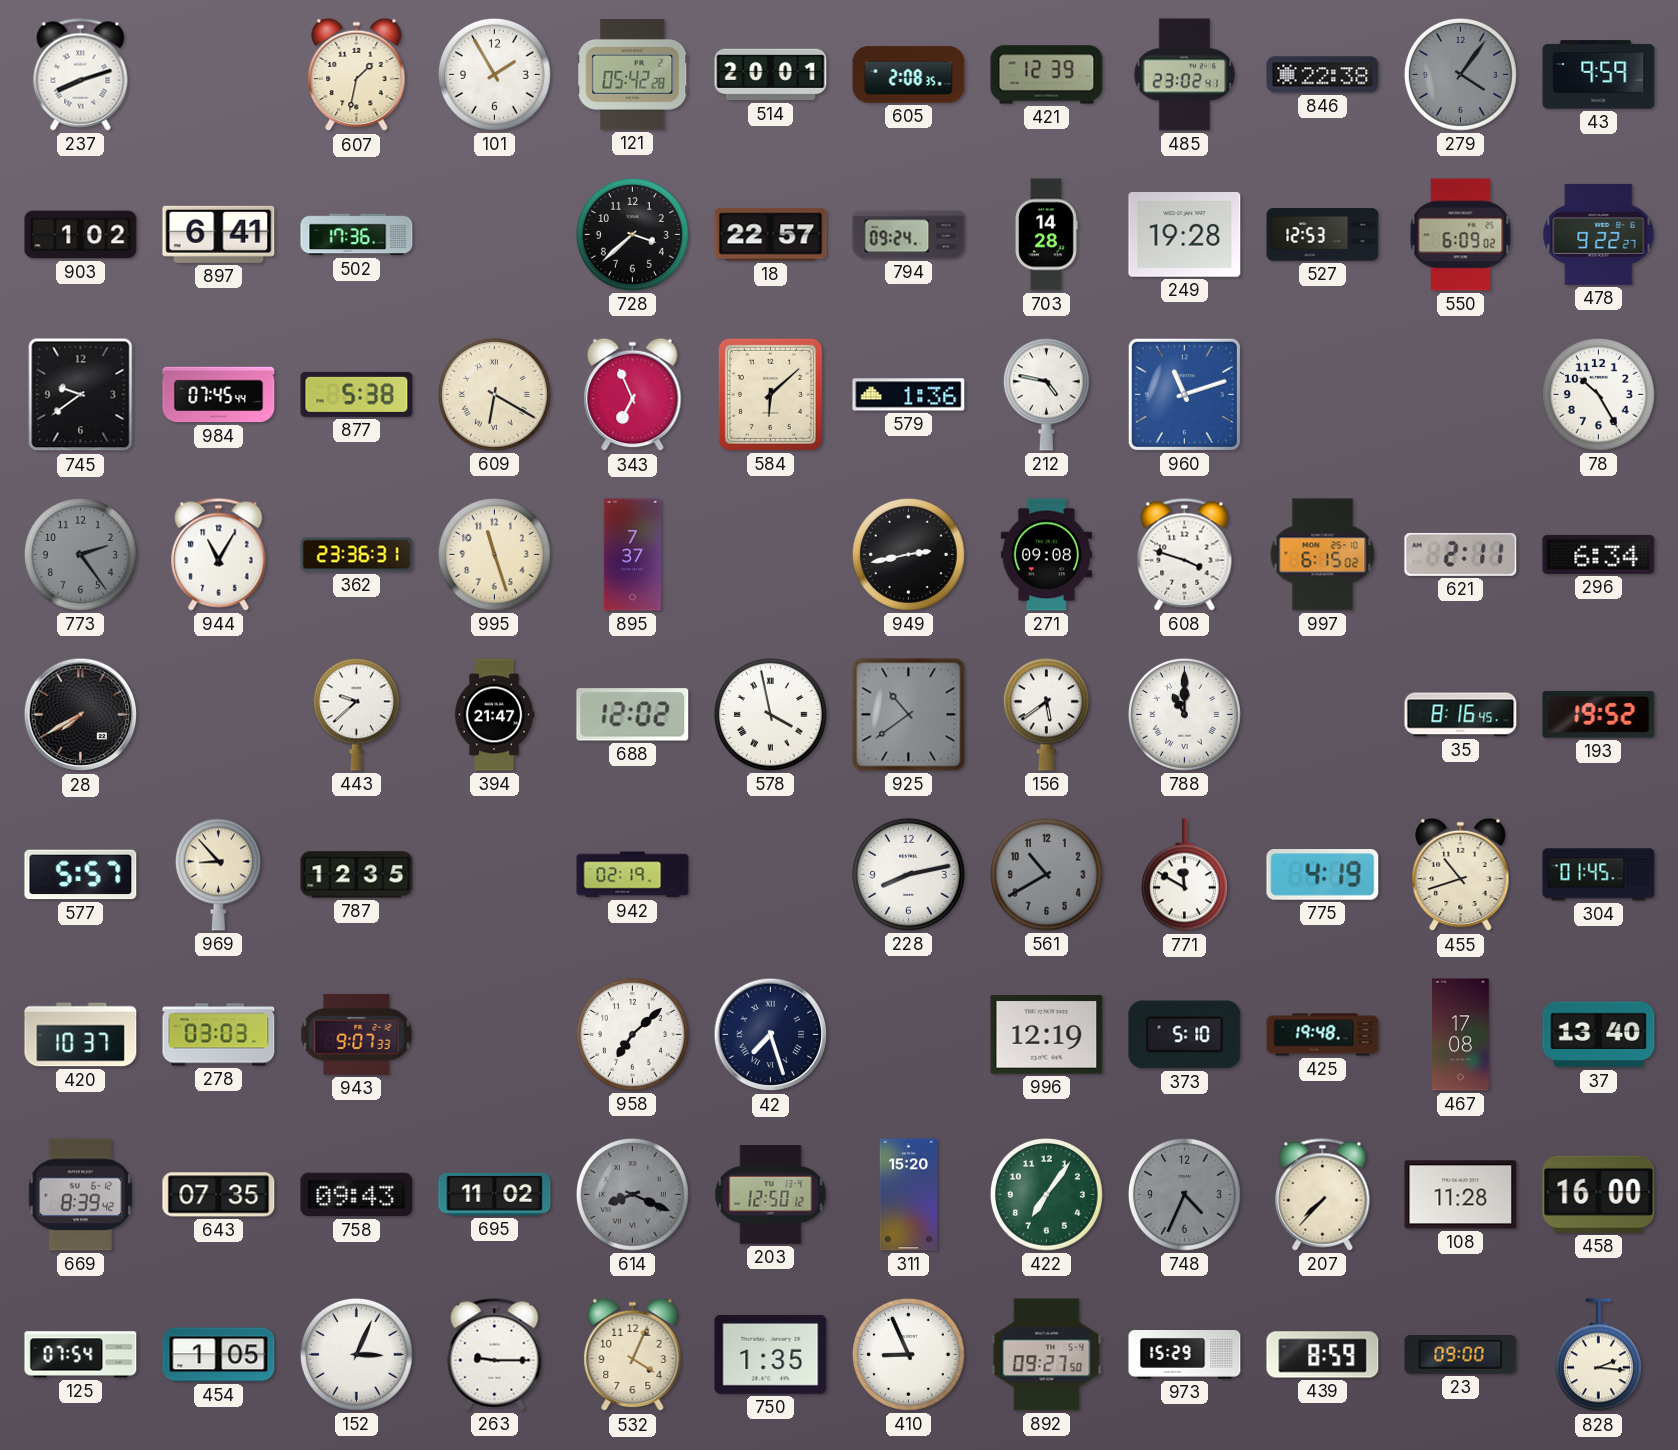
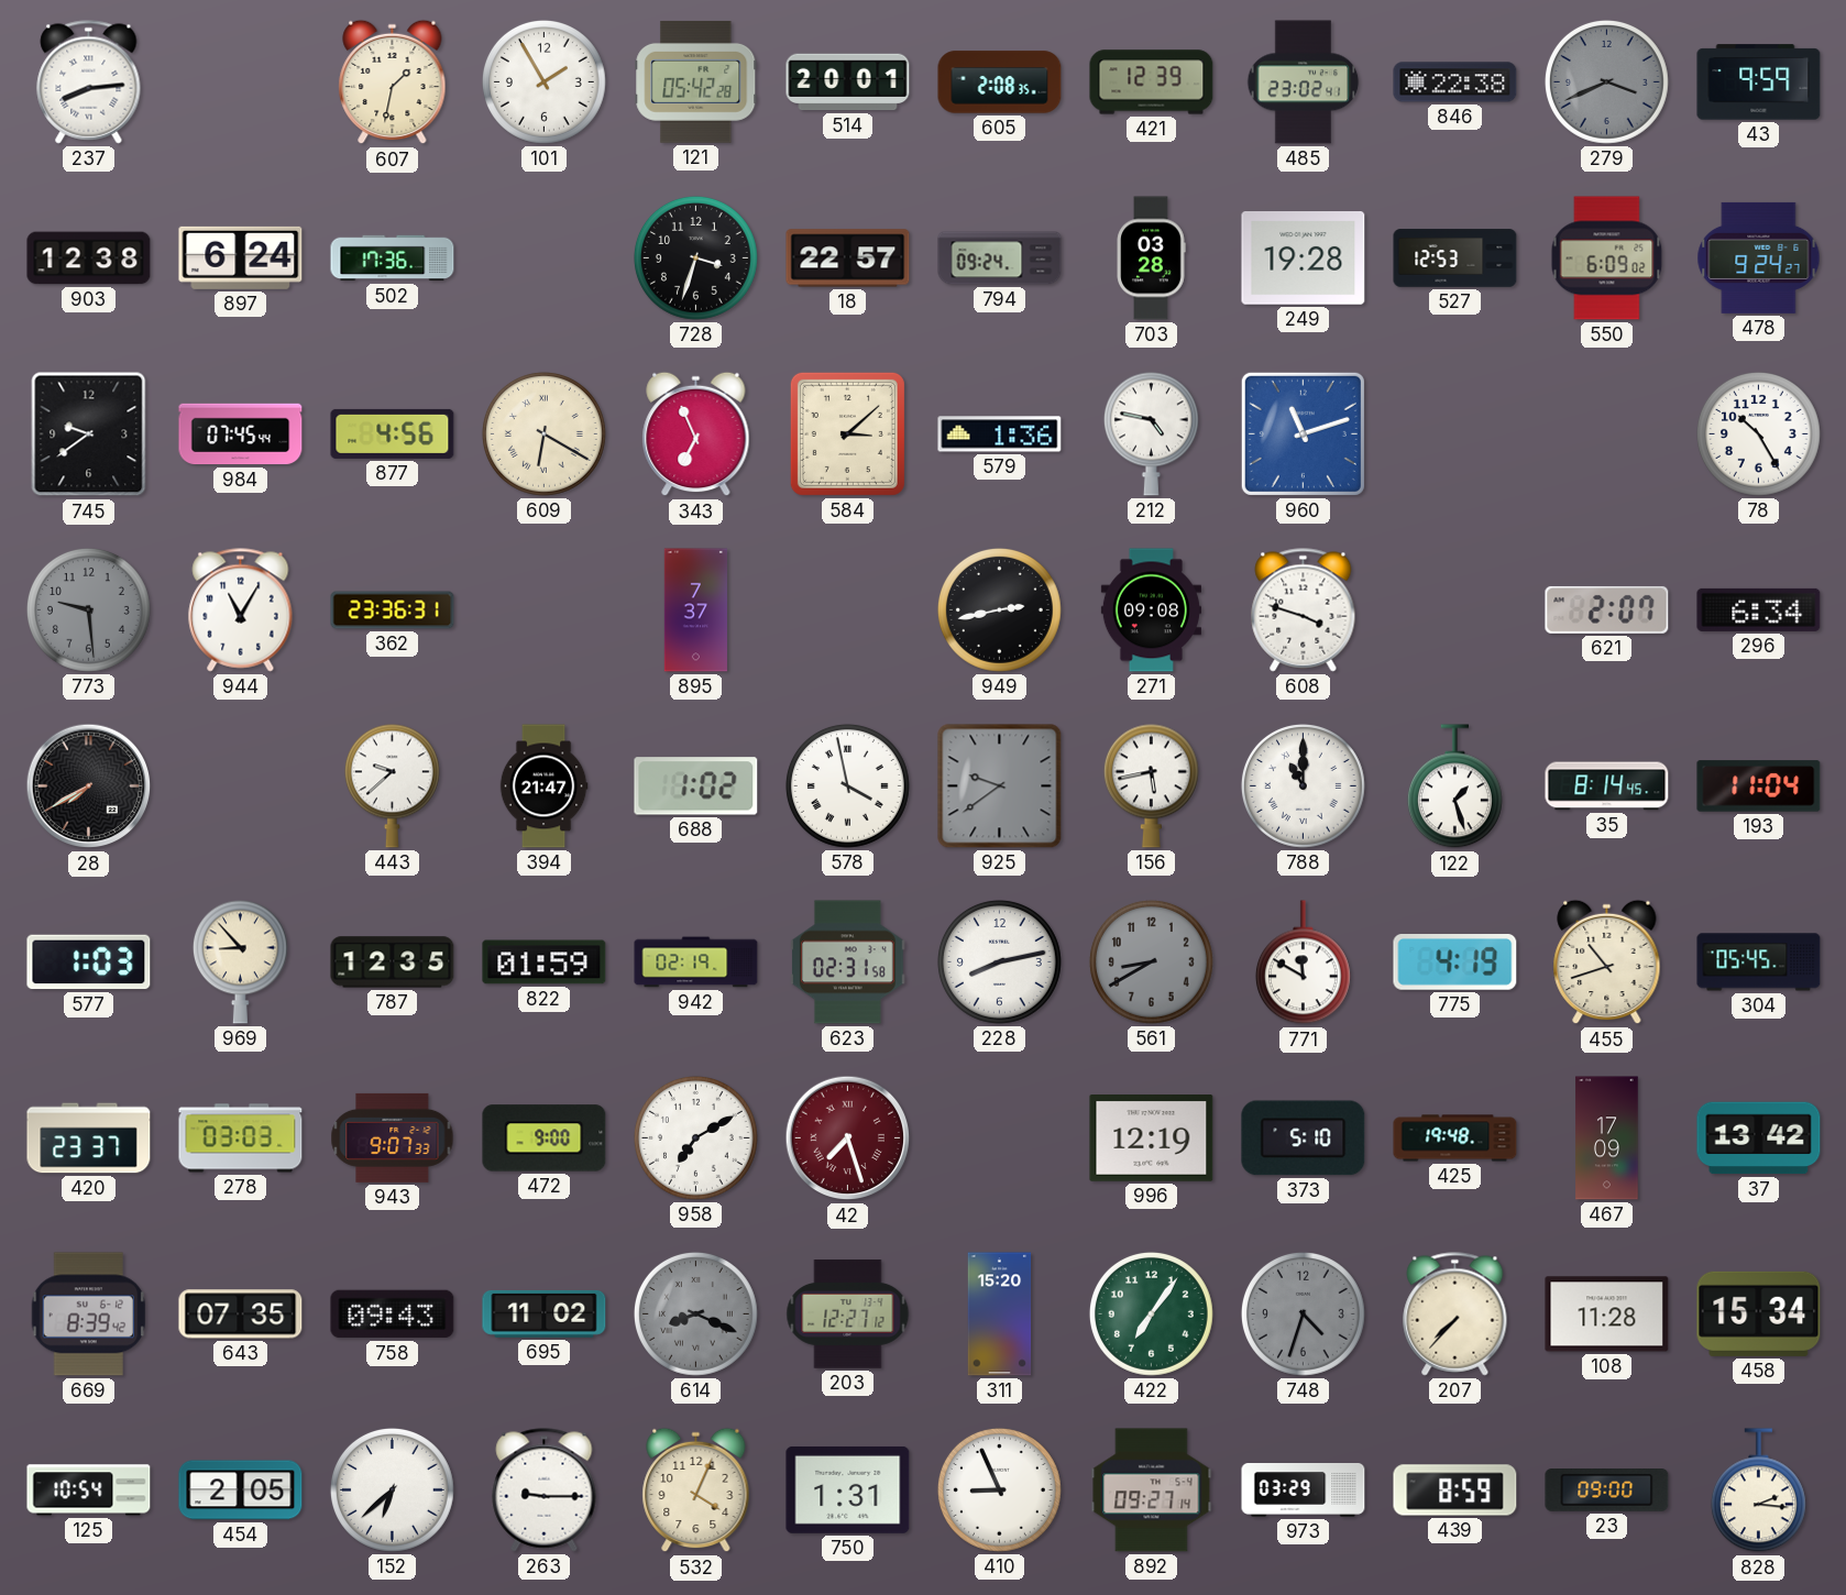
237: 8:12 -> 8:14
279: 4:06 -> 3:41
903: 1:02 -> 12:38
897: 6:41 -> 6:24
728: 3:38 -> 3:33
703: 14:28 -> 03:28
478: 9:22 -> 9:24
877: 5:38 -> 4:56
584: 6:08 -> 3:08
773: 2:24 -> 9:29
995: 11:27 -> none
997: 6:15 -> none
621: 2:11 -> 2:07
688: 12:02 -> 1:02
925: 10:39 -> 9:39
156: 5:39 -> 5:43
122: none -> 1:27
35: 8:16 -> 8:14
193: 19:52 -> 11:04
577: 5:57 -> 1:03
822: none -> 01:59
623: none -> 02:31
561: 10:40 -> 8:40
304: 01:45 -> 05:45
420: 10:37 -> 23:37
472: none -> 9:00
958: 7:08 -> 7:10
42 dial: navy -> burgundy
467: 17:08 -> 17:09
37: 13:40 -> 13:42
203: 12:50 -> 12:27
748: 4:34 -> 4:33
458: 16:00 -> 15:34
125: 07:54 -> 10:54
454: 1:05 -> 2:05
152: 3:04 -> 6:38
750: 1:35 -> 1:31
892: 09:27:50 -> 09:27:14
973: 15:29 -> 03:29
